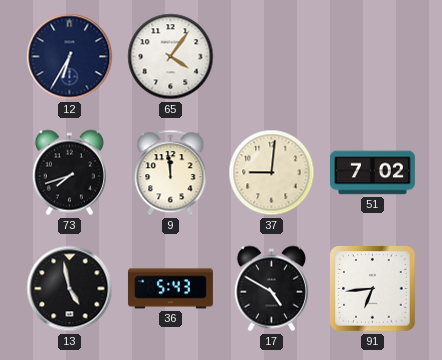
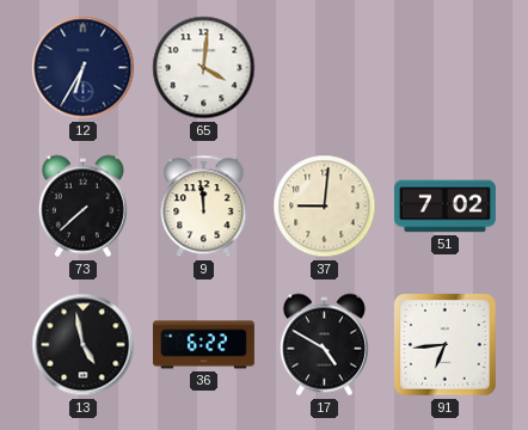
65: 4:06 -> 4:01
73: 7:42 -> 7:38
36: 5:43 -> 6:22
